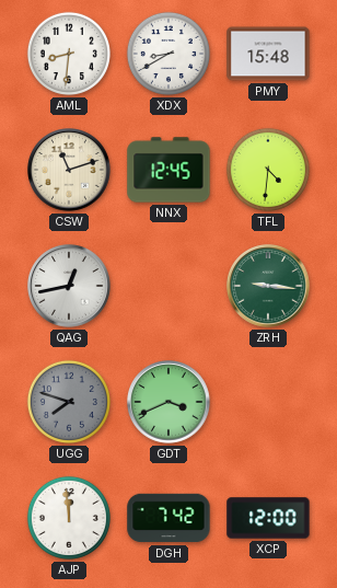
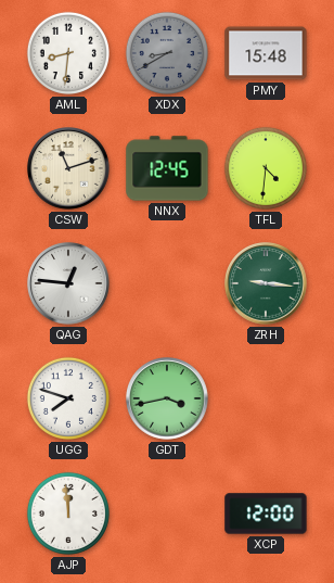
XDX dial: white -> grey
QAG: 12:43 -> 12:46
UGG dial: grey -> white
GDT: 3:41 -> 3:43
DGH: 7:42 -> none
